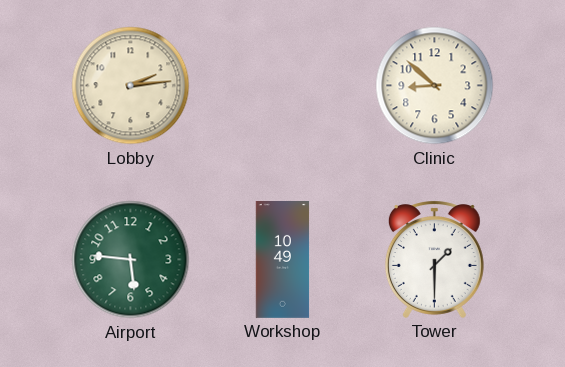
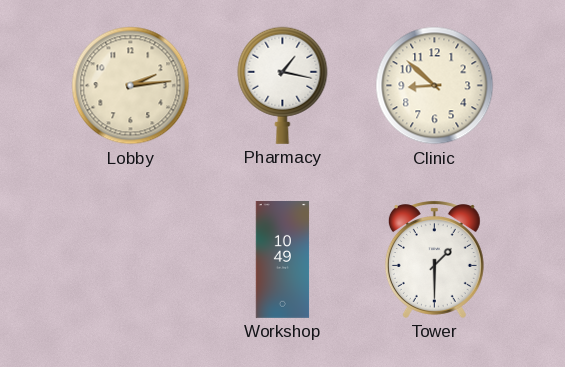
Pharmacy: none -> 1:17
Airport: 5:46 -> none
